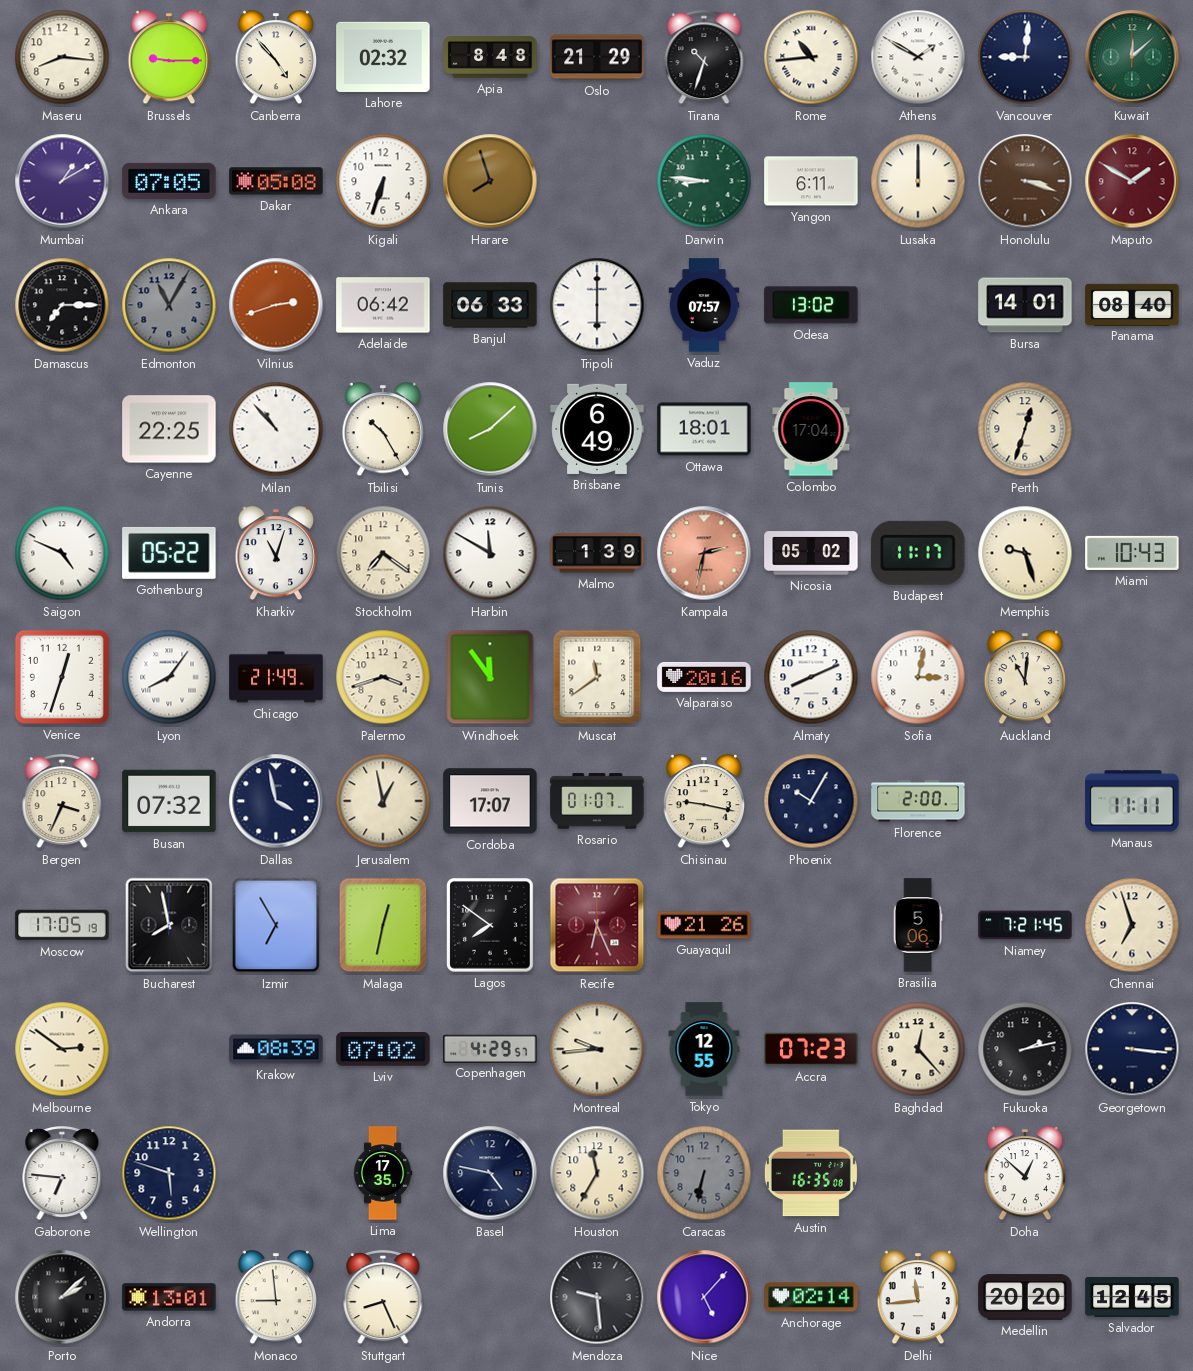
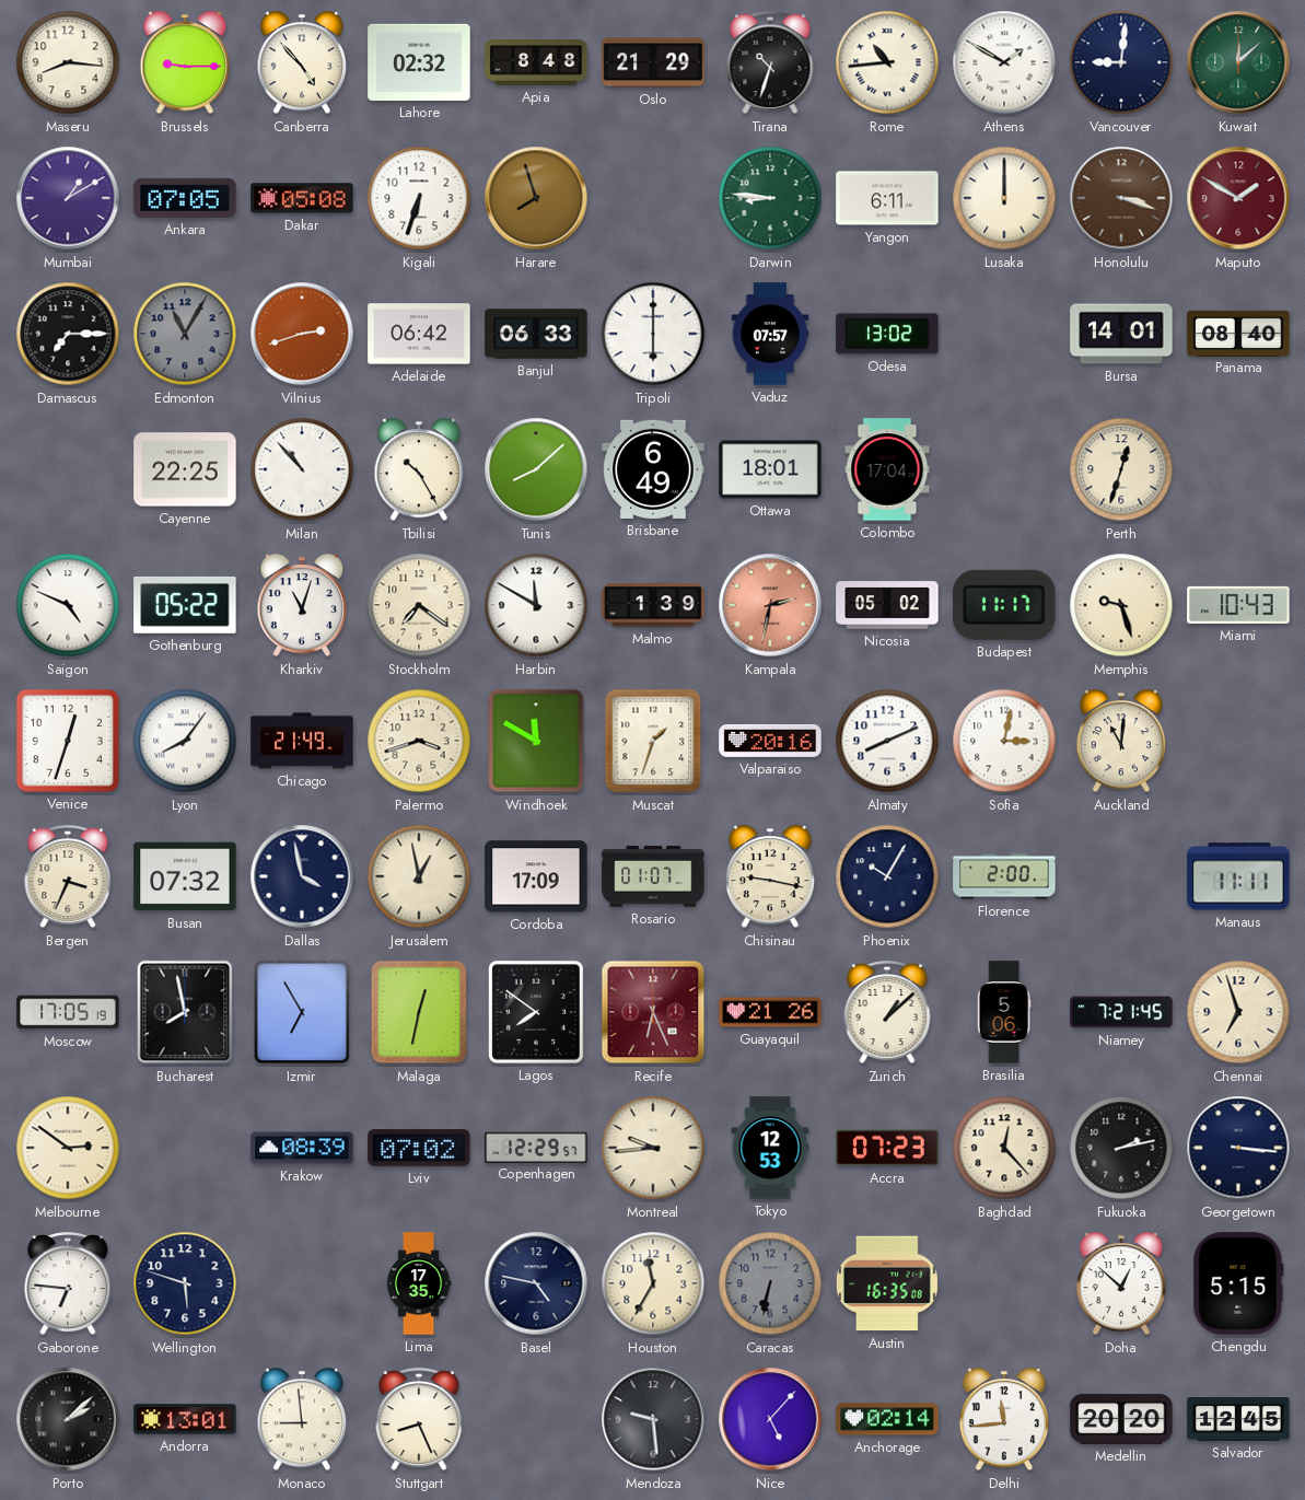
Windhoek: 11:54 -> 11:50
Muscat: 11:39 -> 1:33
Cordoba: 17:07 -> 17:09
Zurich: none -> 1:08
Copenhagen: 4:29 -> 12:29
Tokyo: 12:55 -> 12:53
Chengdu: none -> 5:15
